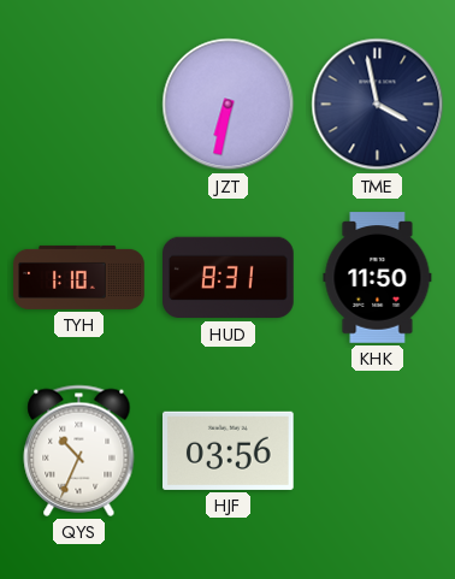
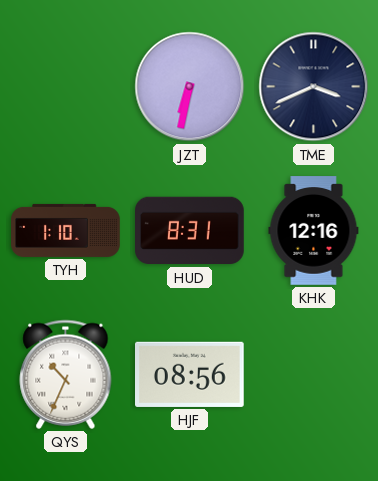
TME: 3:58 -> 3:41
KHK: 11:50 -> 12:16
HJF: 03:56 -> 08:56
